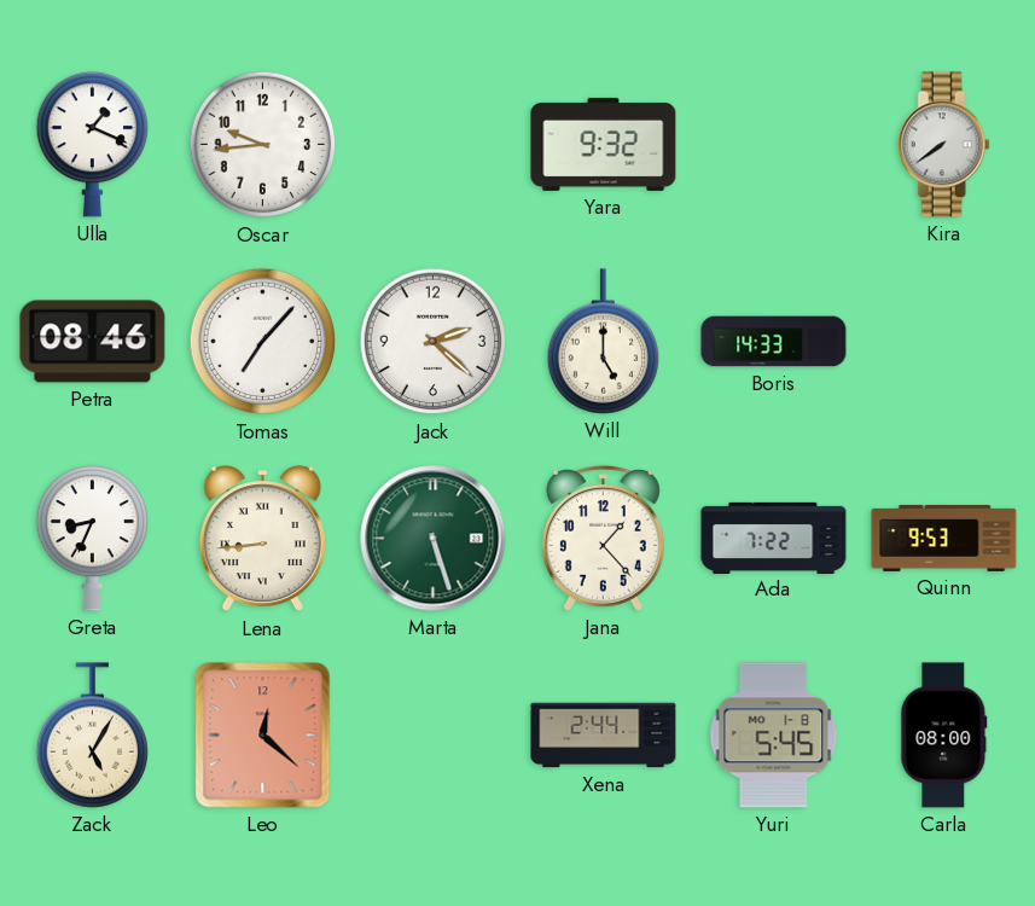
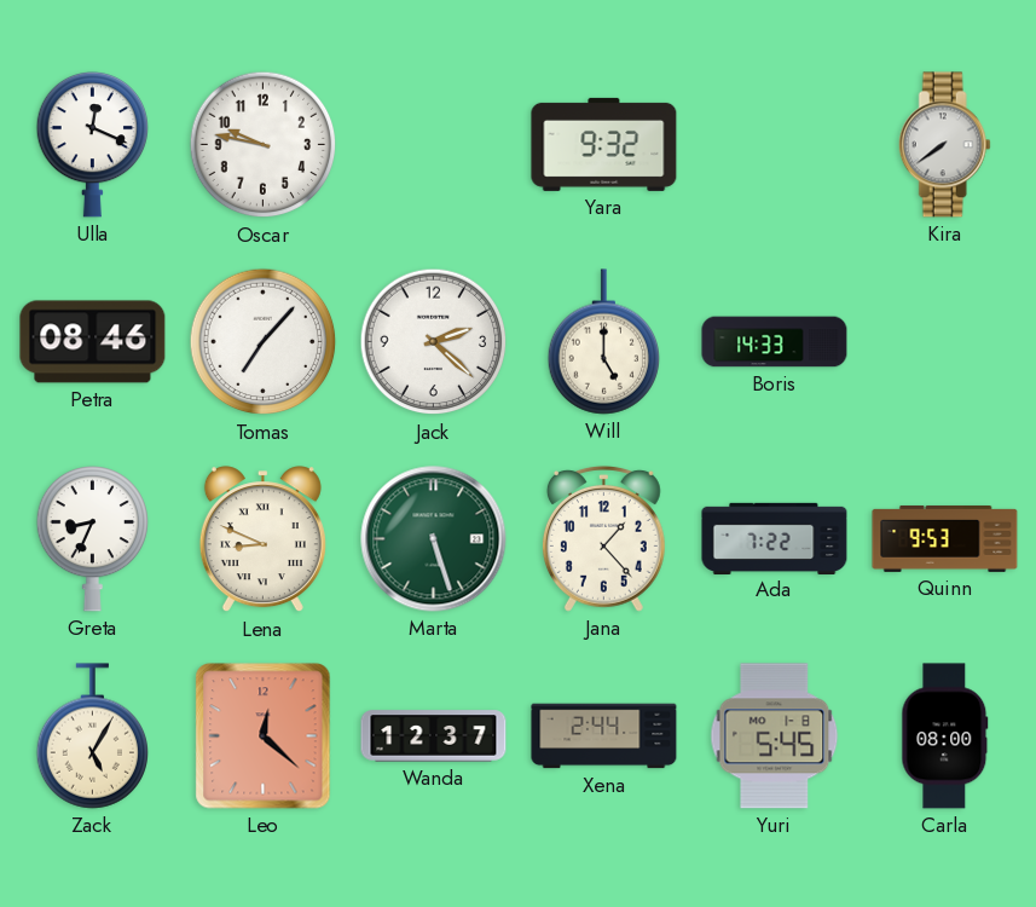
Ulla: 1:19 -> 12:19
Oscar: 9:44 -> 9:47
Lena: 8:44 -> 8:49
Wanda: none -> 12:37
